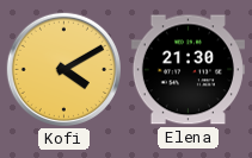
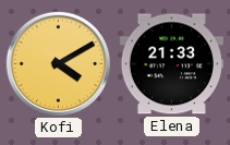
Elena: 21:30 -> 21:33
